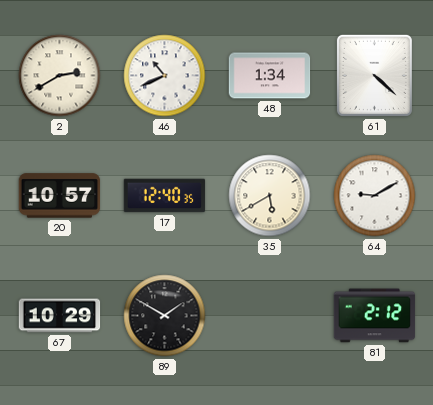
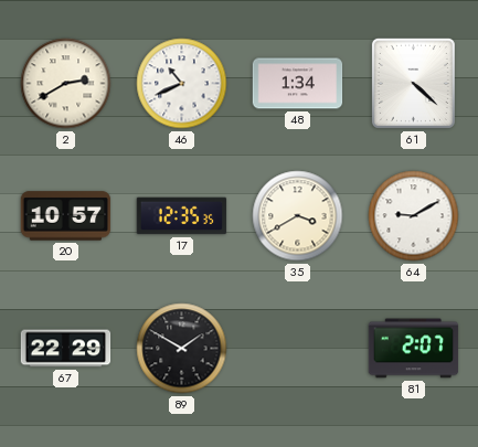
17: 12:40 -> 12:35
35: 5:40 -> 3:40
67: 10:29 -> 22:29
81: 2:12 -> 2:07
